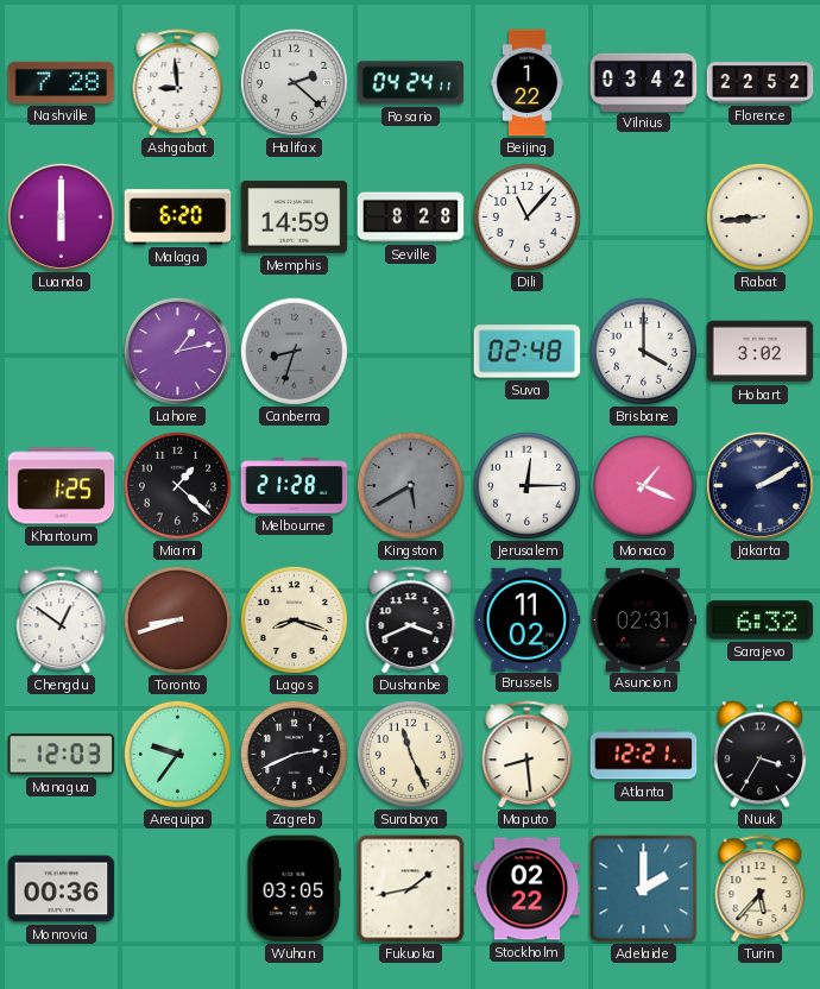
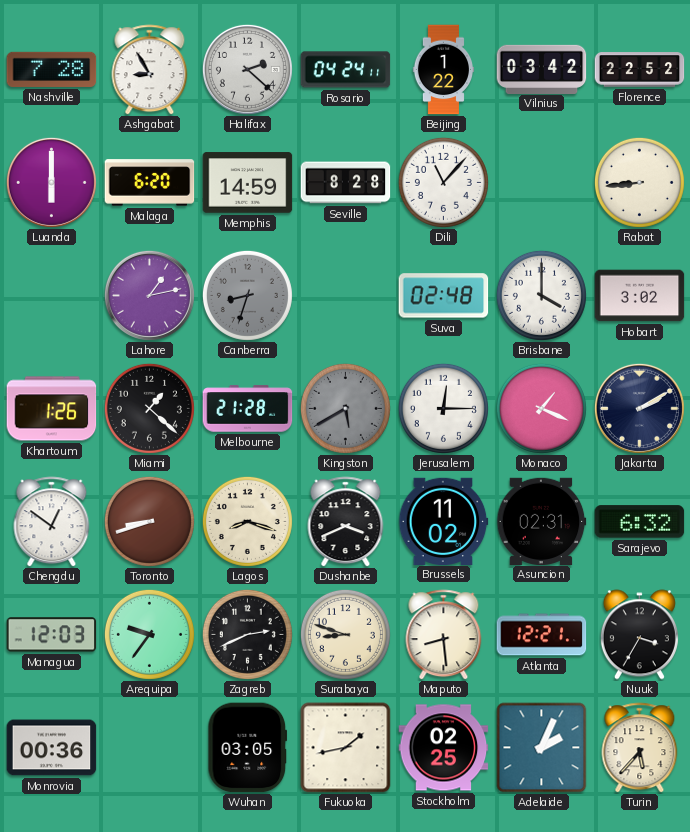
Ashgabat: 8:59 -> 8:55
Khartoum: 1:25 -> 1:26
Surabaya: 11:26 -> 8:48
Stockholm: 02:22 -> 02:25
Adelaide: 2:00 -> 2:04
